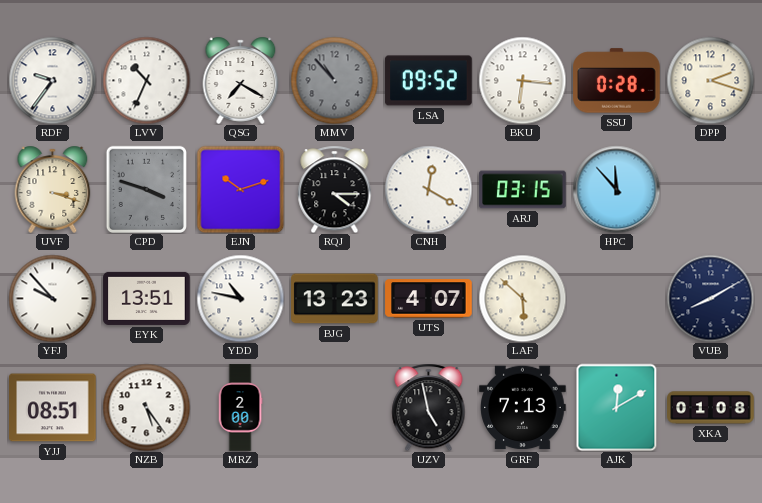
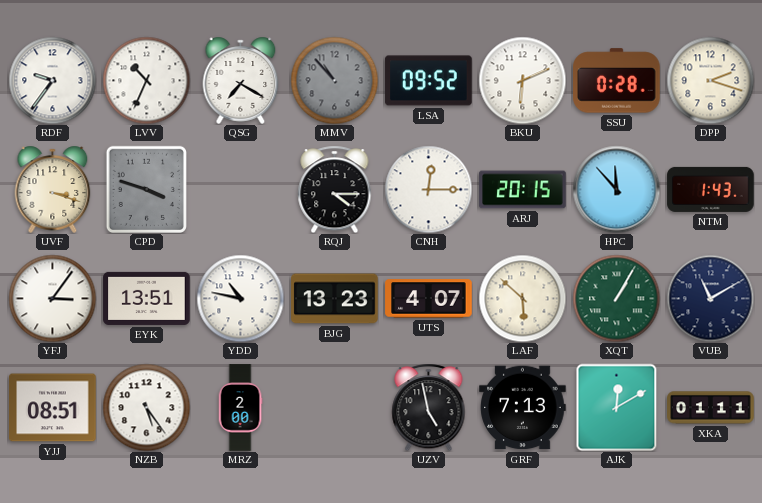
BKU: 6:16 -> 6:11
EJN: 10:12 -> none
CNH: 12:20 -> 12:15
ARJ: 03:15 -> 20:15
NTM: none -> 1:43
YFJ: 9:53 -> 3:06
XQT: none -> 1:05
VUB: 8:10 -> 11:10
XKA: 01:08 -> 01:11
